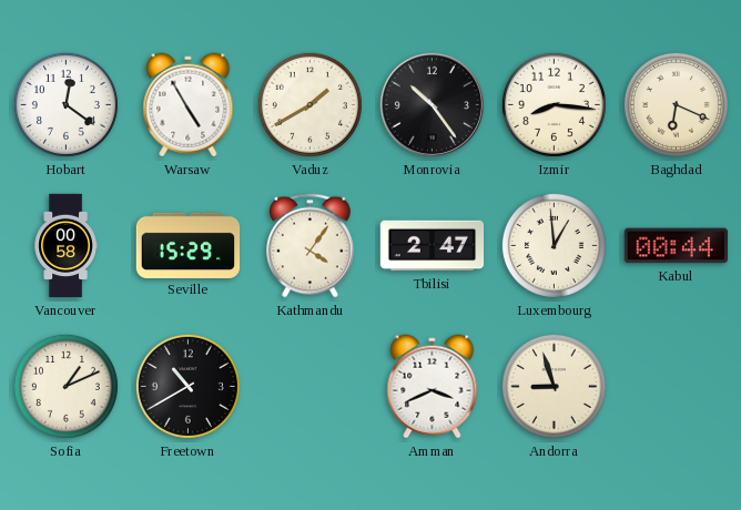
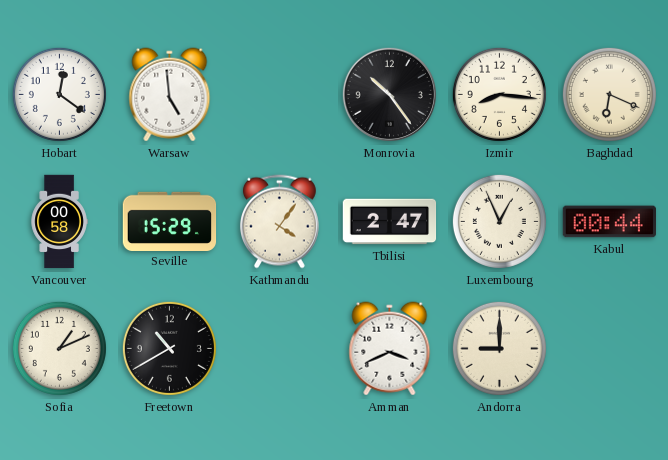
Warsaw: 4:55 -> 4:59
Vaduz: 1:40 -> none
Luxembourg: 12:59 -> 12:56
Andorra: 8:57 -> 9:00
